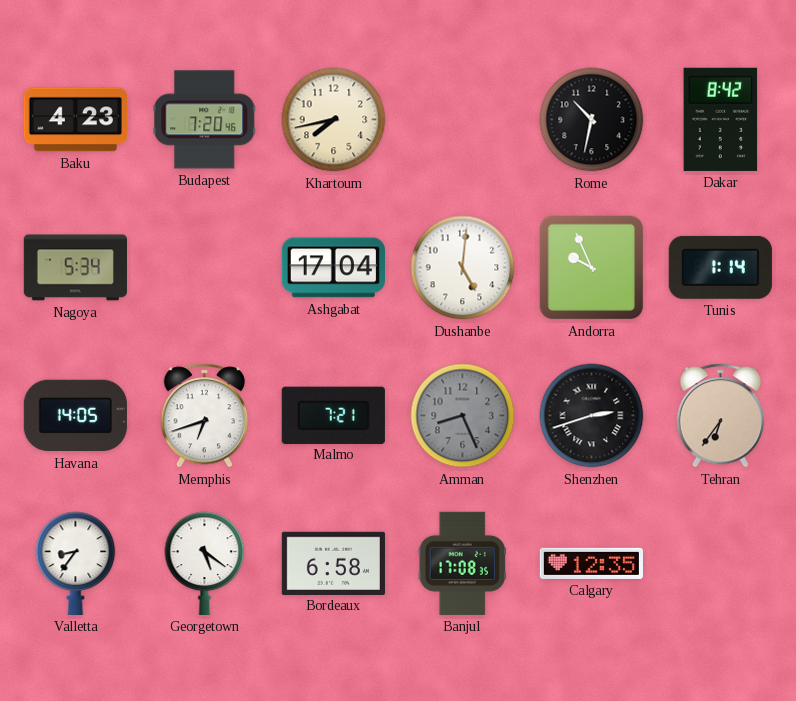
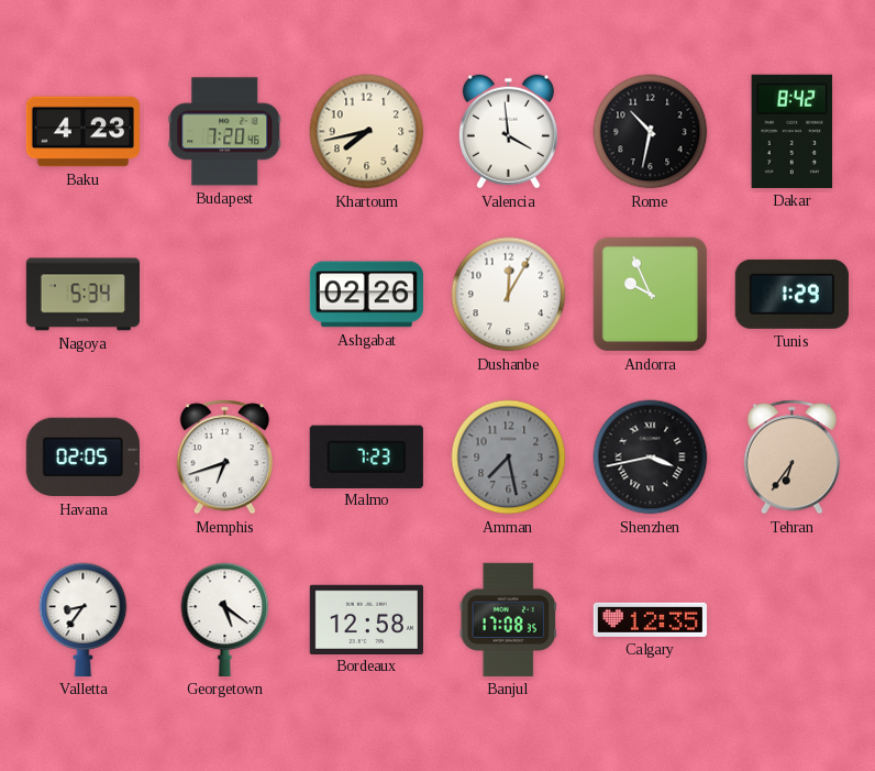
Valencia: none -> 3:59
Ashgabat: 17:04 -> 02:26
Dushanbe: 5:01 -> 12:05
Tunis: 1:14 -> 1:29
Havana: 14:05 -> 02:05
Malmo: 7:21 -> 7:23
Amman: 8:26 -> 7:28
Shenzhen: 2:42 -> 3:43
Bordeaux: 6:58 -> 12:58
